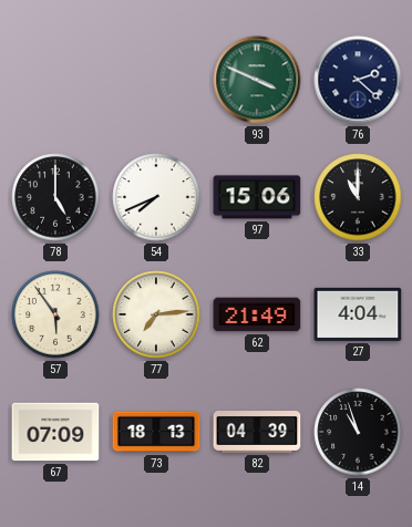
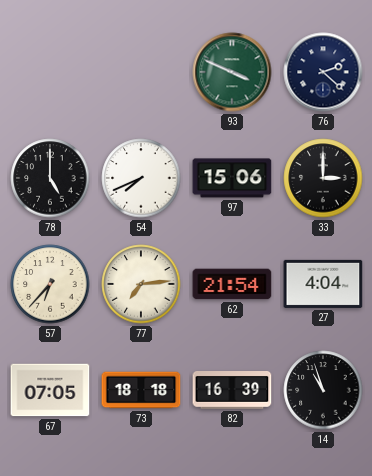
33: 11:00 -> 3:00
57: 5:54 -> 6:37
62: 21:49 -> 21:54
67: 07:09 -> 07:05
73: 18:13 -> 18:18
82: 04:39 -> 16:39
